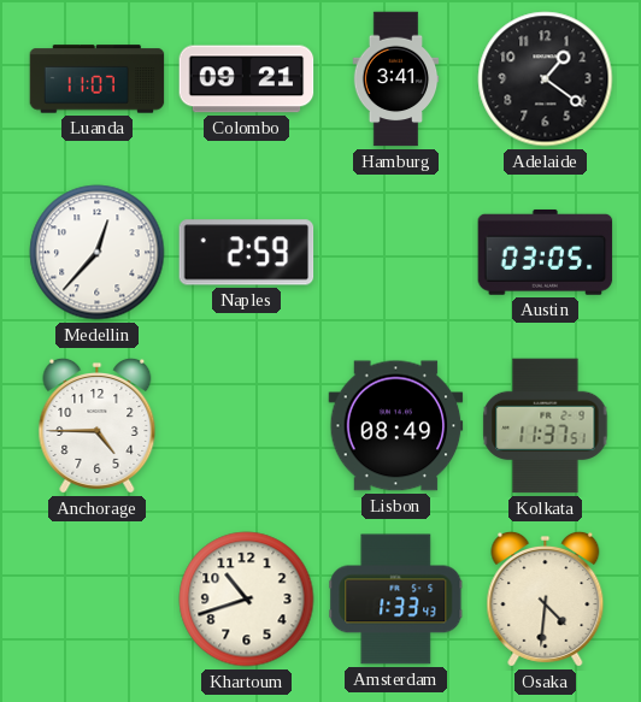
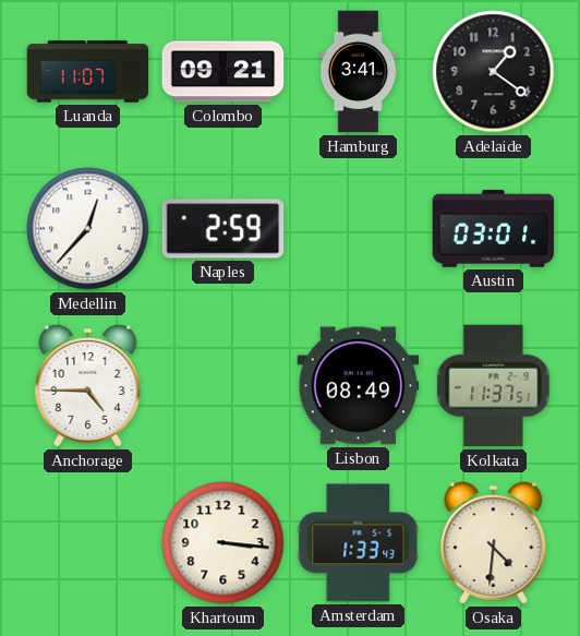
Austin: 03:05 -> 03:01
Khartoum: 10:42 -> 3:16
